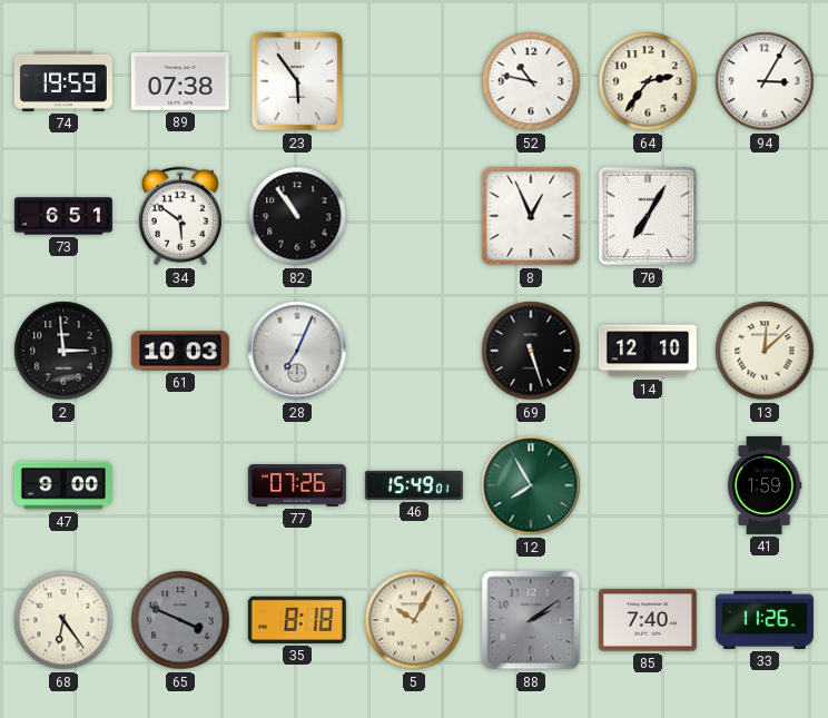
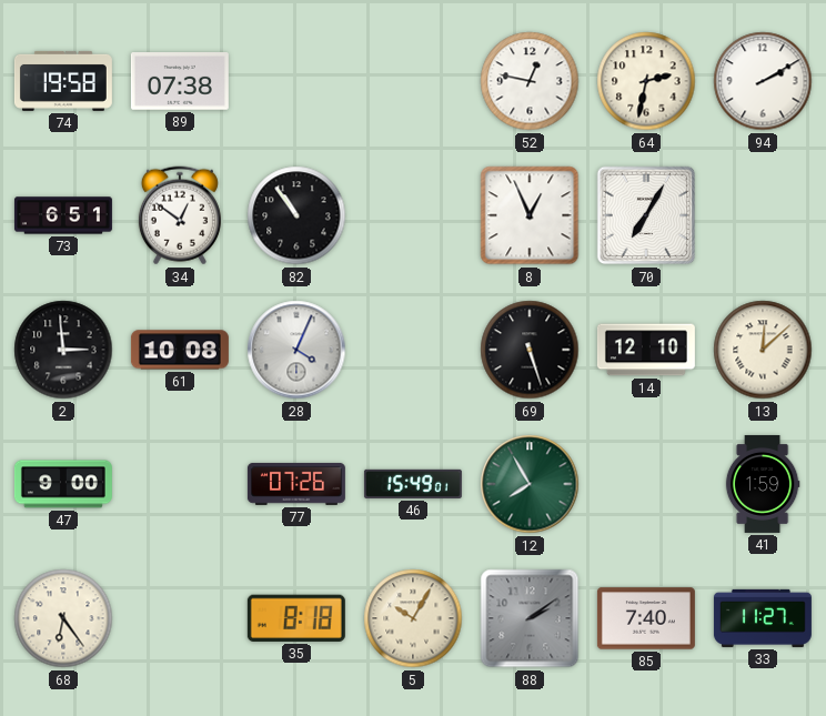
74: 19:59 -> 19:58
23: 5:54 -> none
52: 10:47 -> 12:47
64: 2:36 -> 2:32
94: 3:05 -> 2:10
34: 5:51 -> 12:51
61: 10:03 -> 10:08
28: 7:04 -> 4:04
65: 3:49 -> none
33: 11:26 -> 11:27
